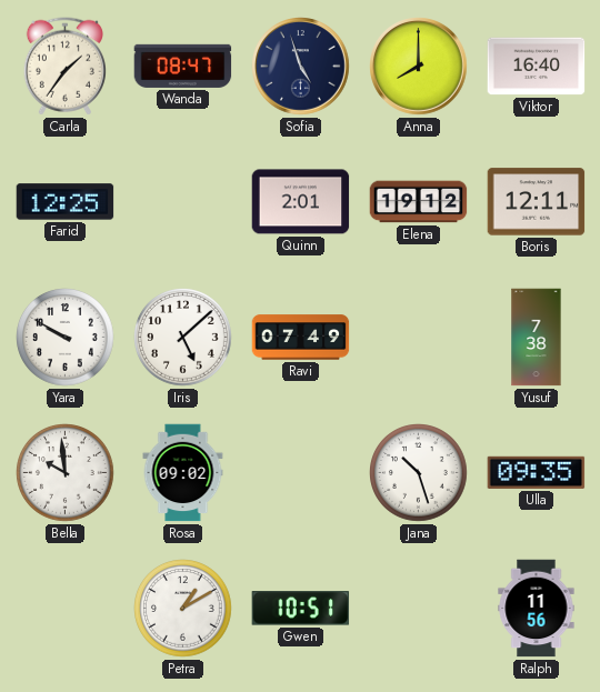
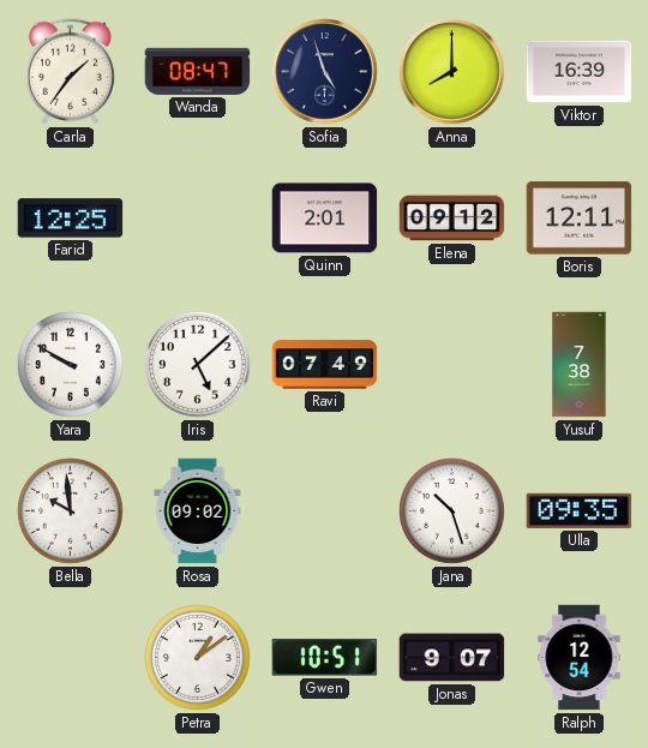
Viktor: 16:40 -> 16:39
Elena: 19:12 -> 09:12
Petra: 1:10 -> 1:09
Jonas: none -> 9:07
Ralph: 11:56 -> 12:54
